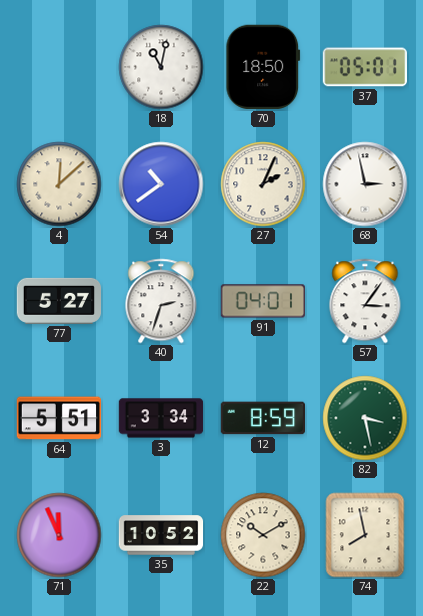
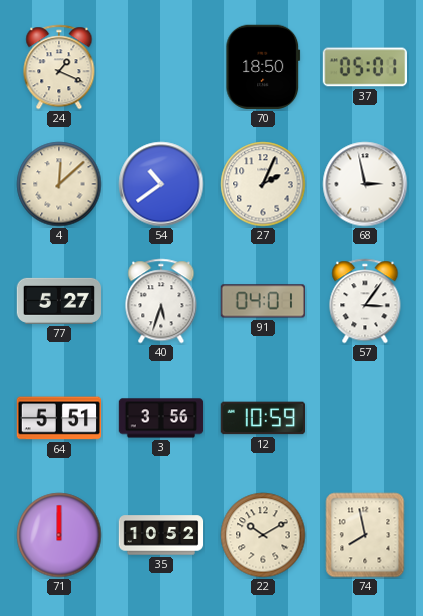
24: none -> 1:19
18: 11:02 -> none
40: 2:33 -> 5:33
3: 3:34 -> 3:56
12: 8:59 -> 10:59
82: 3:28 -> none
71: 11:56 -> 12:00
